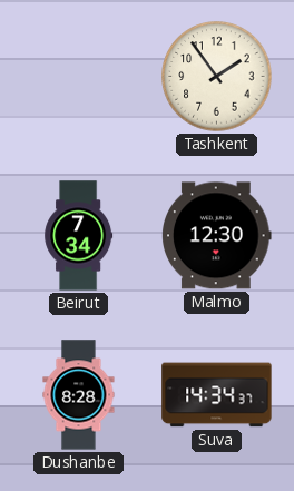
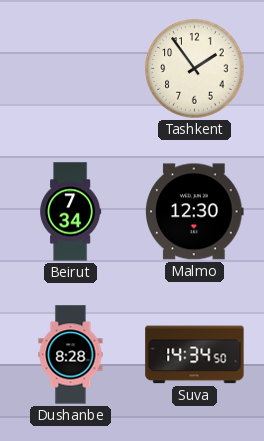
Suva: 14:34:37 -> 14:34:50
